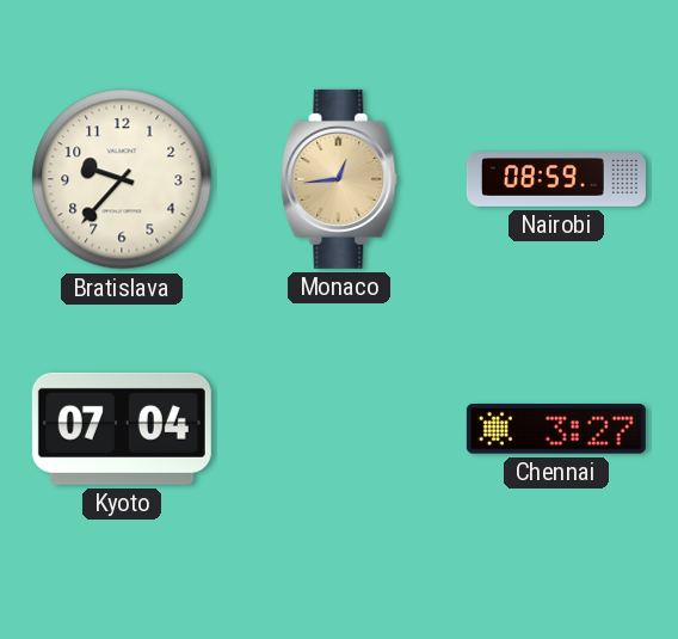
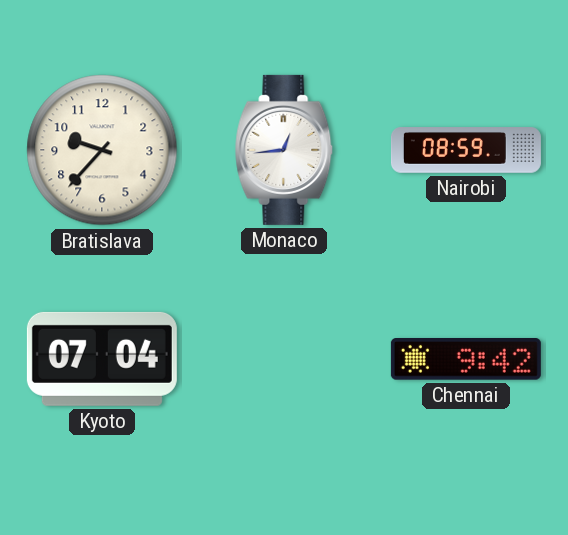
Monaco dial: champagne -> white
Chennai: 3:27 -> 9:42
